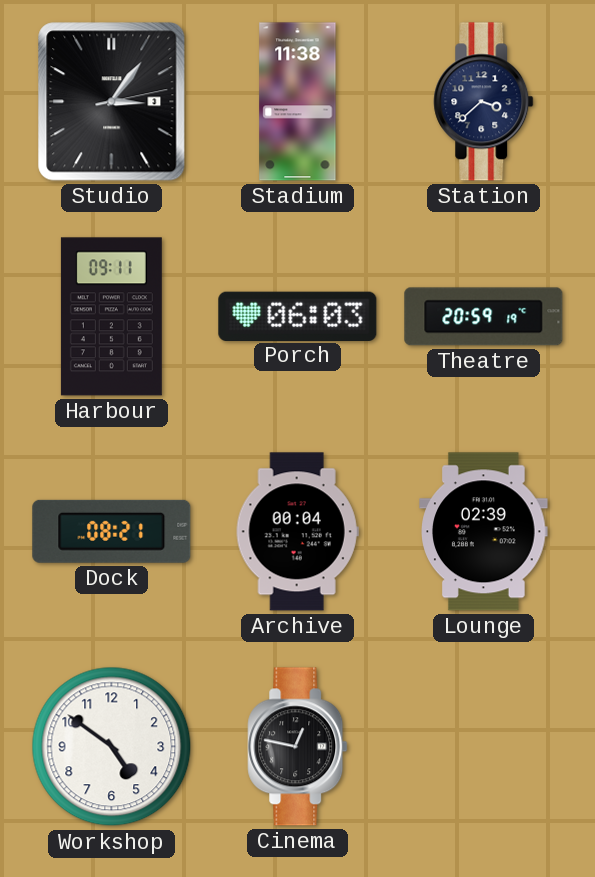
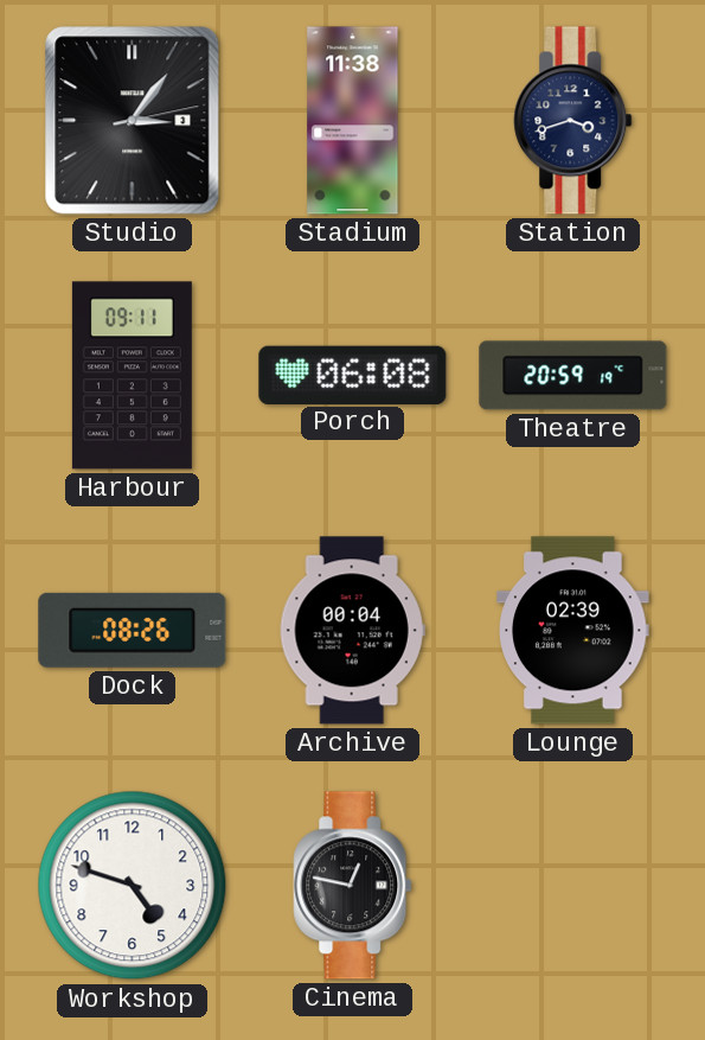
Station: 3:38 -> 3:42
Porch: 06:03 -> 06:08
Dock: 08:21 -> 08:26
Workshop: 4:51 -> 4:48
